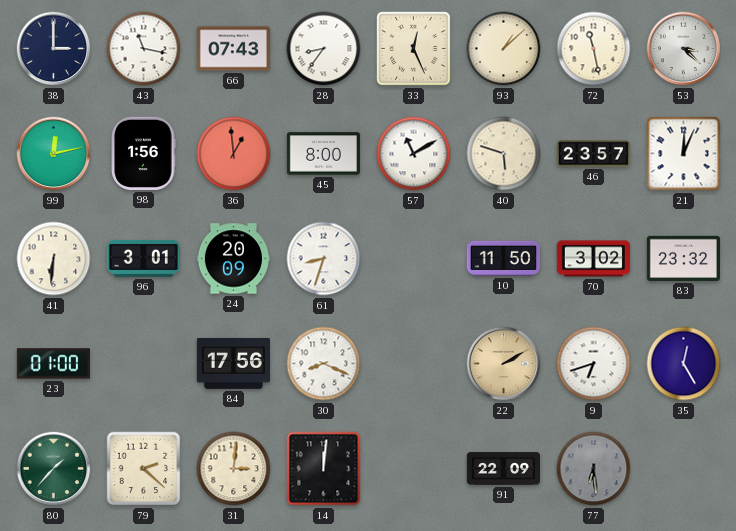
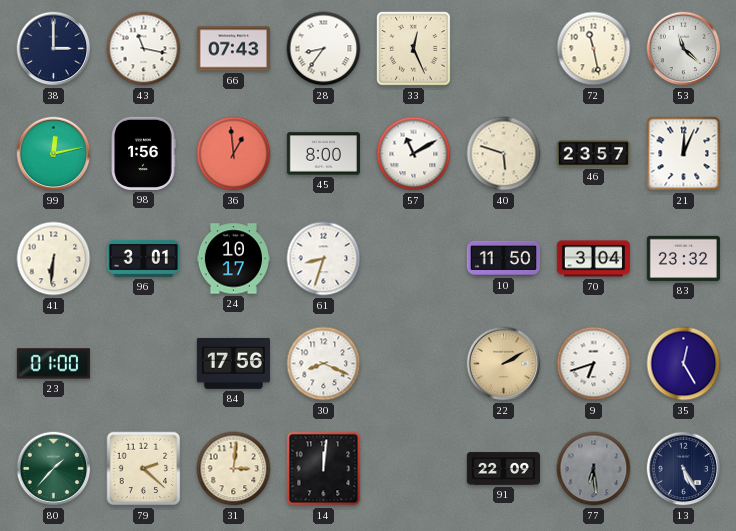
93: 1:08 -> none
53: 3:22 -> 11:22
24: 20:09 -> 10:17
70: 3:02 -> 3:04
13: none -> 5:25
